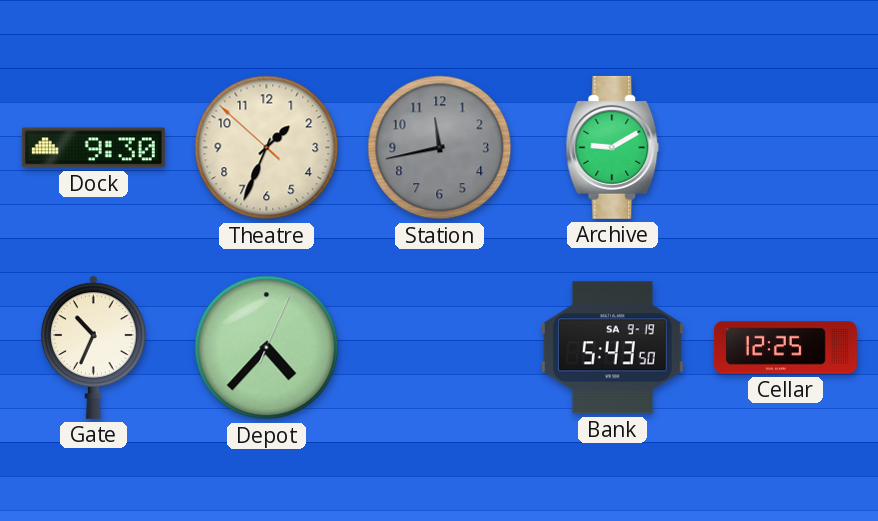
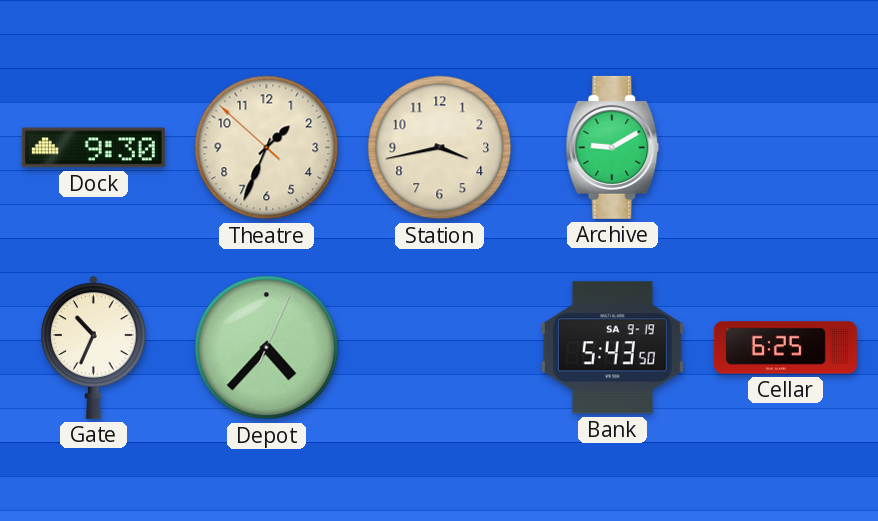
Station: 11:43 -> 3:43
Station dial: grey -> cream
Cellar: 12:25 -> 6:25
